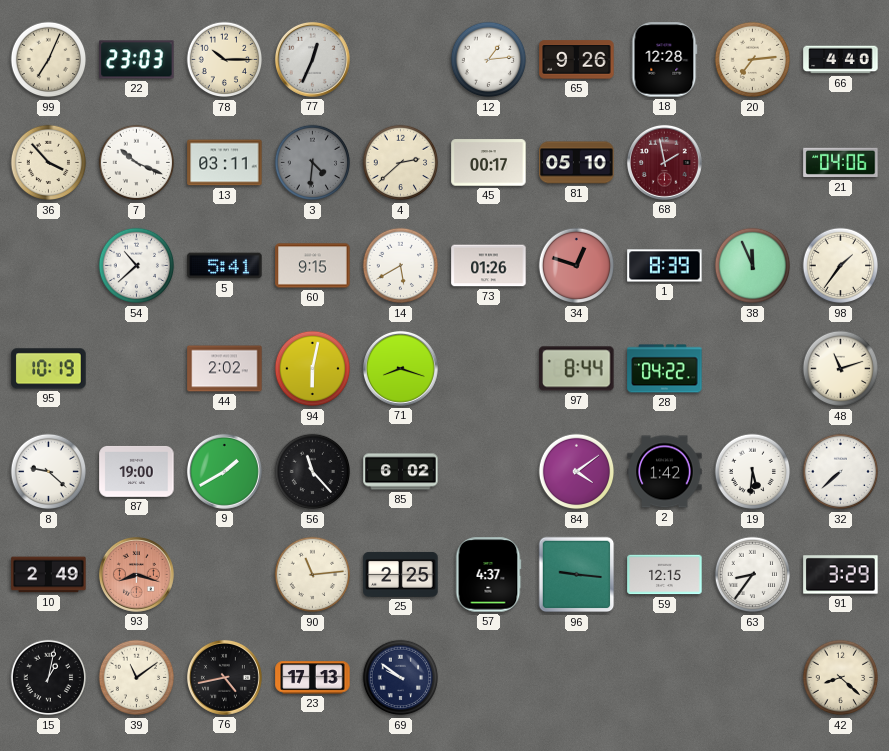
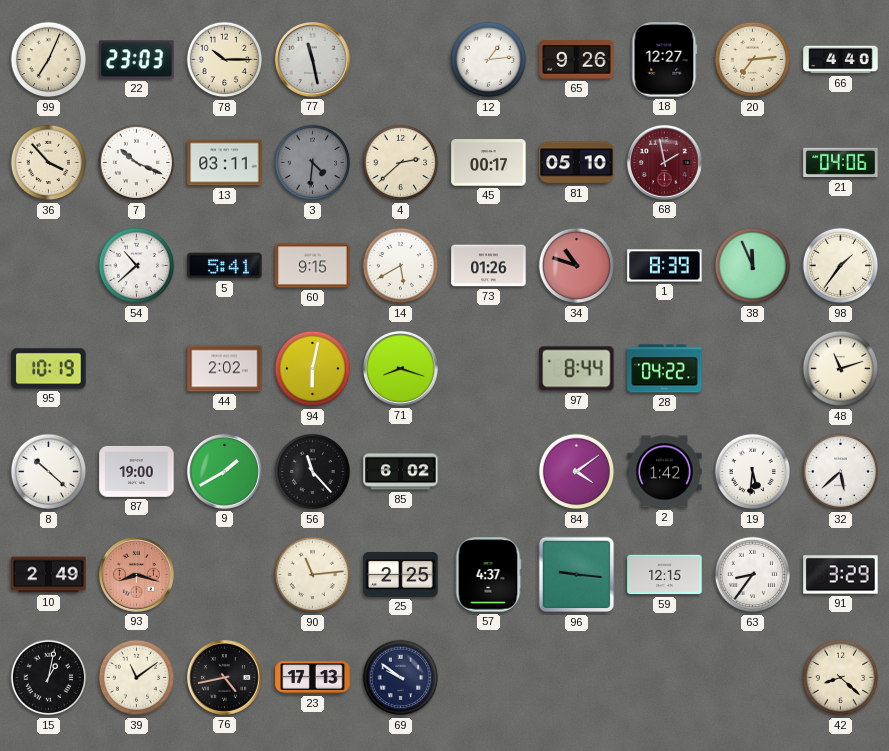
77: 12:34 -> 11:28
18: 12:28 -> 12:27
34: 12:48 -> 10:48
8: 9:22 -> 10:22
32: 7:38 -> 5:38
